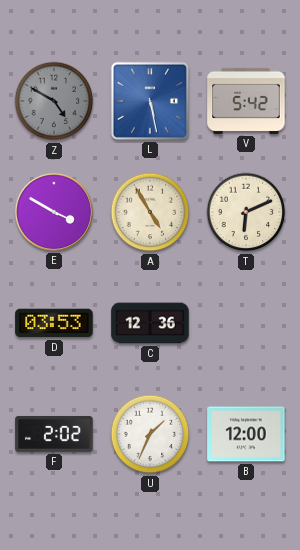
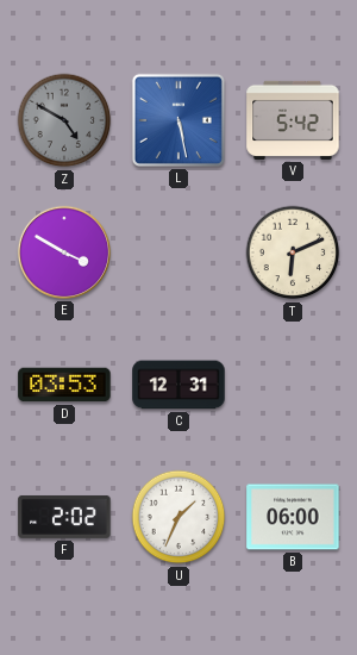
A: 4:55 -> none
C: 12:36 -> 12:31
B: 12:00 -> 06:00
